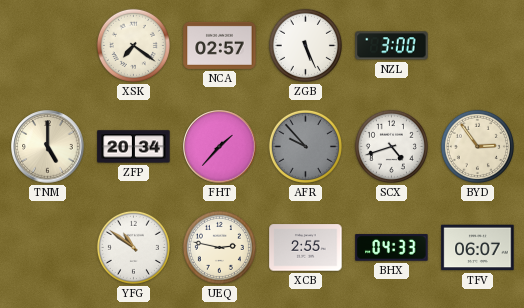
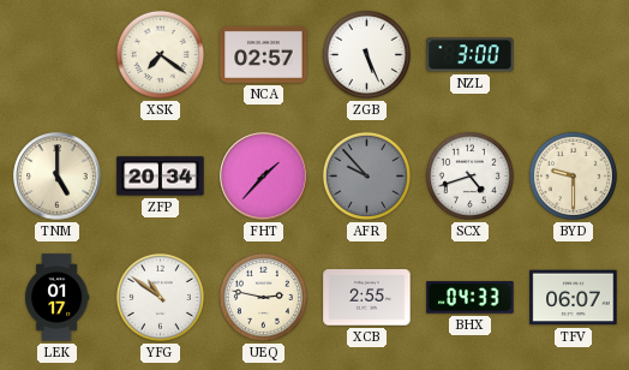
BYD: 2:54 -> 9:30
LEK: none -> 01:17
